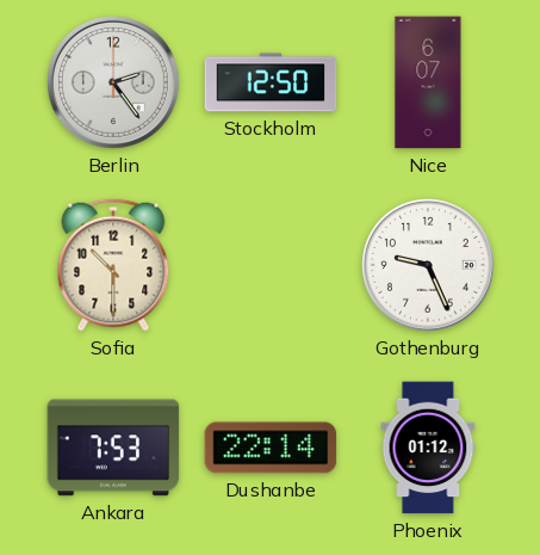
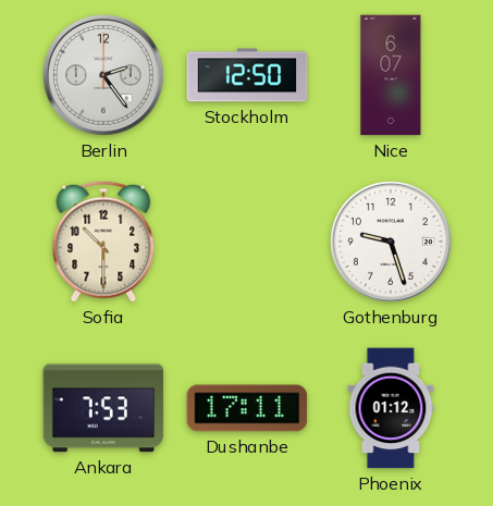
Gothenburg: 9:26 -> 9:27
Dushanbe: 22:14 -> 17:11
